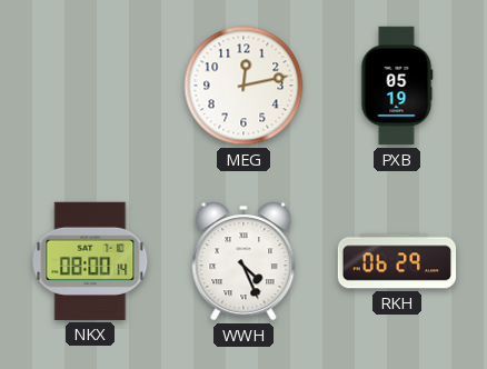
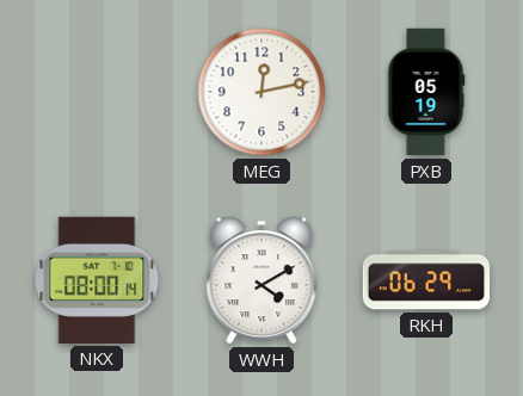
WWH: 4:26 -> 4:10
